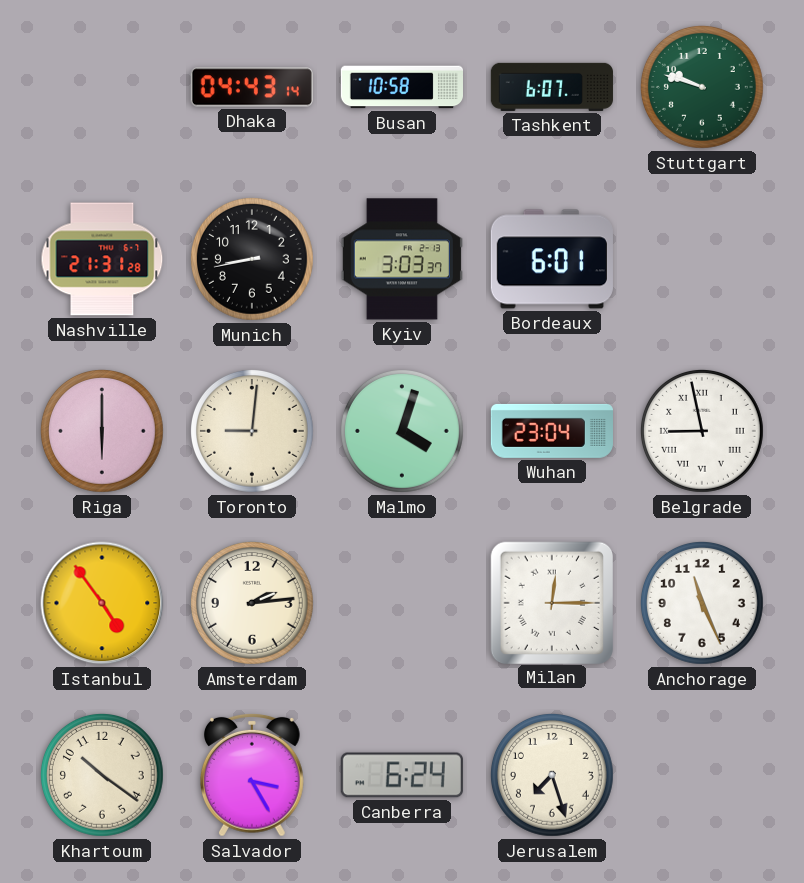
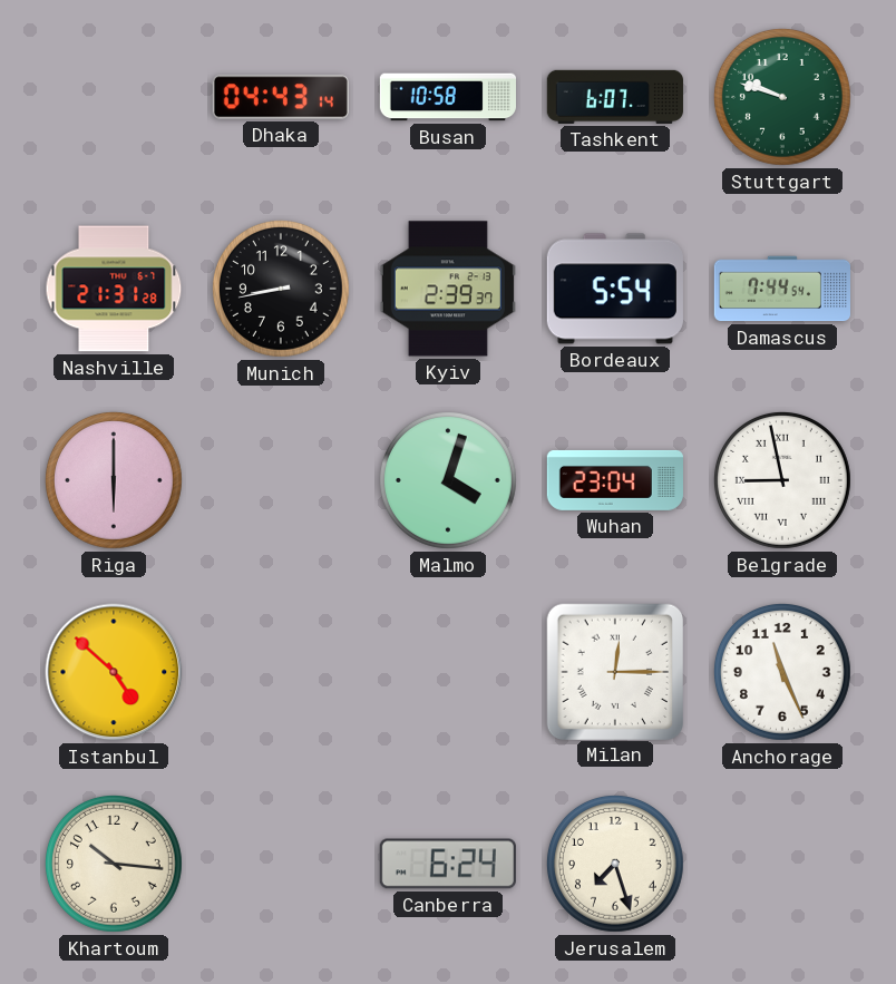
Kyiv: 3:03 -> 2:39
Bordeaux: 6:01 -> 5:54
Damascus: none -> 7:44
Toronto: 9:01 -> none
Istanbul: 4:54 -> 4:52
Amsterdam: 2:14 -> none
Khartoum: 10:21 -> 10:16
Salvador: 3:25 -> none
